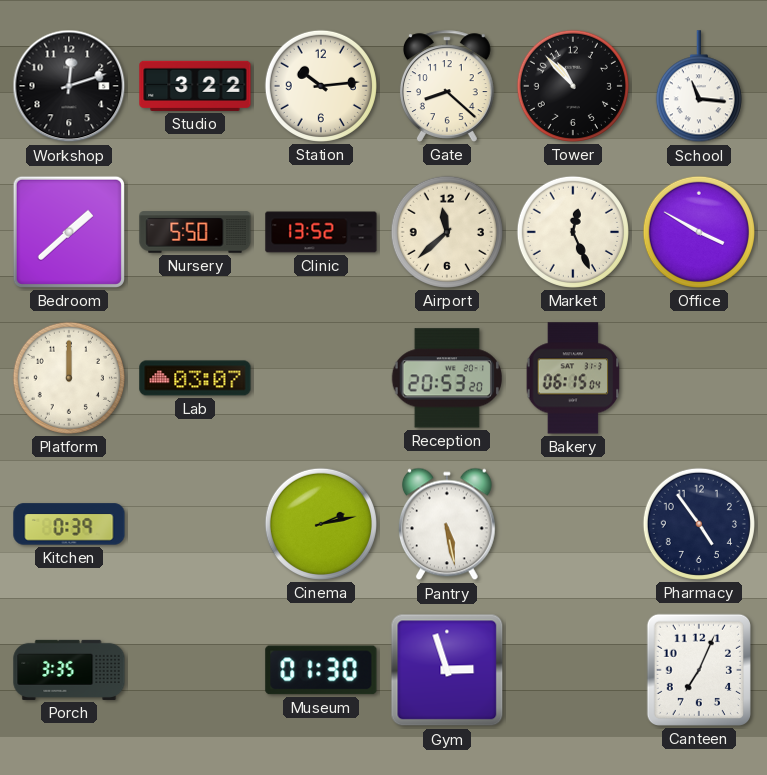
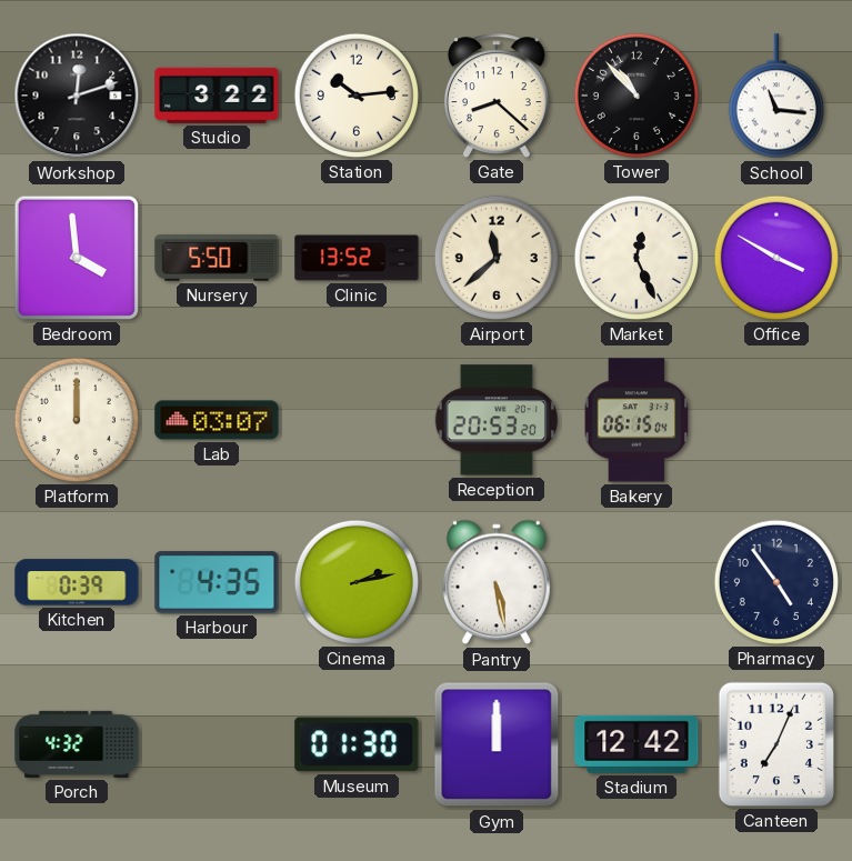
Bedroom: 1:38 -> 3:59
Harbour: none -> 4:35
Porch: 3:35 -> 4:32
Gym: 2:57 -> 12:00
Stadium: none -> 12:42
